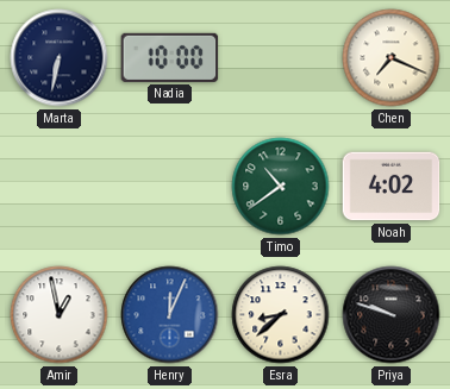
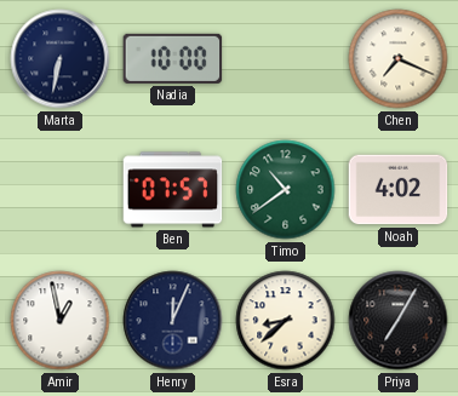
Ben: none -> 07:57
Henry dial: blue -> navy
Priya: 9:48 -> 7:05
